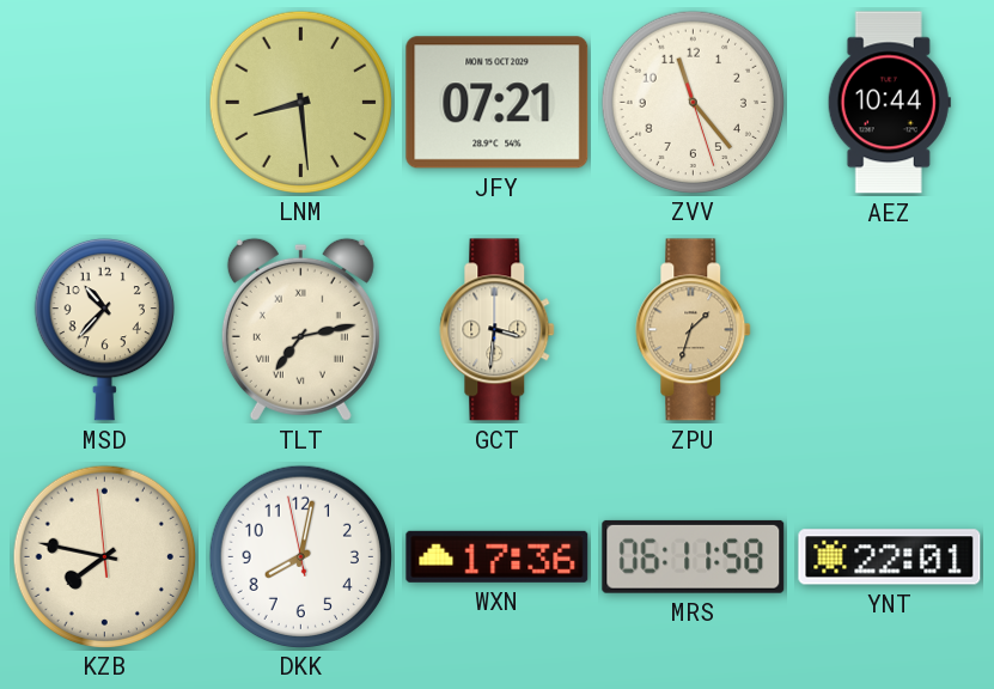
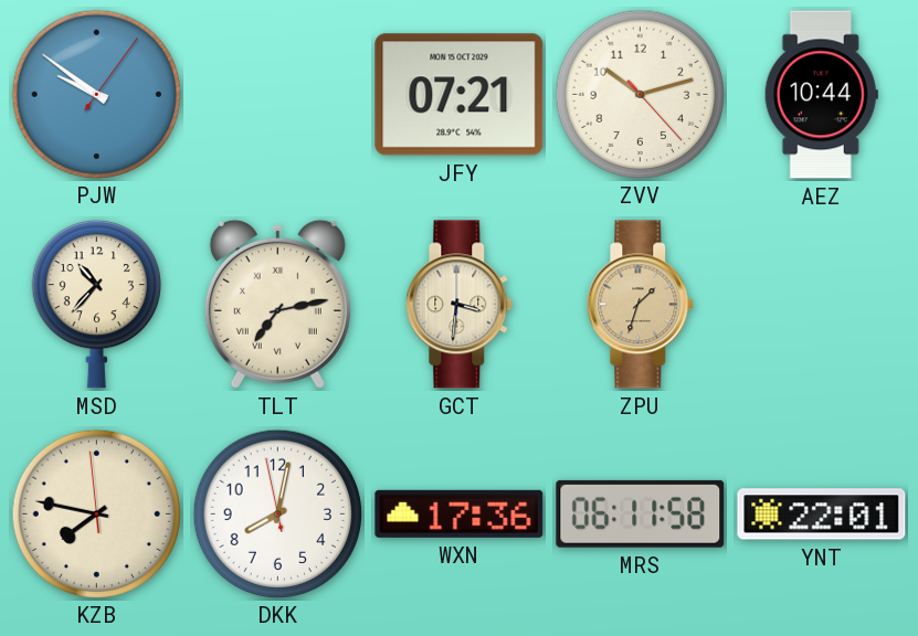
PJW: none -> 9:51
LNM: 8:29 -> none
ZVV: 11:23 -> 10:12
